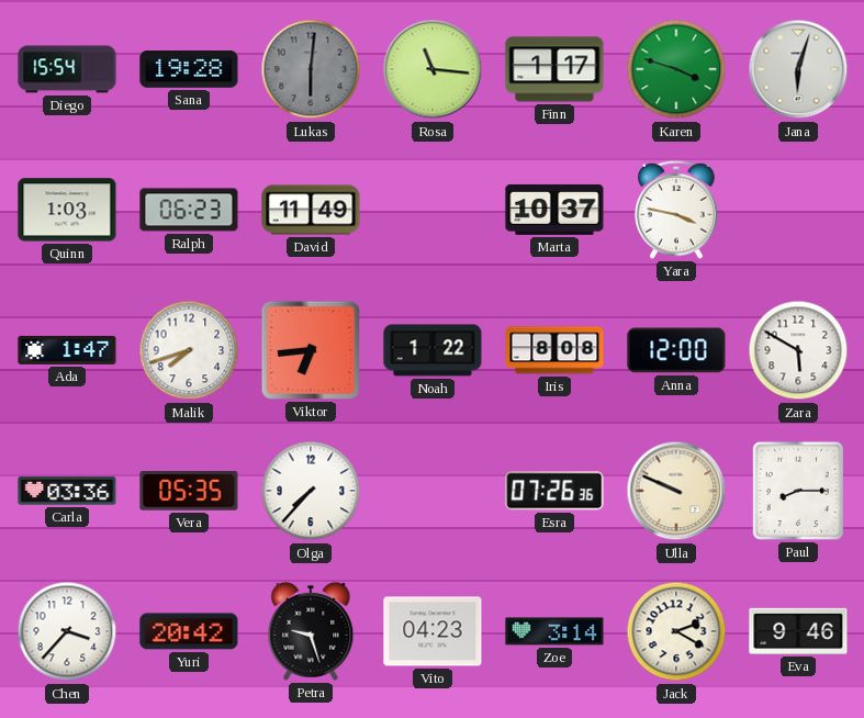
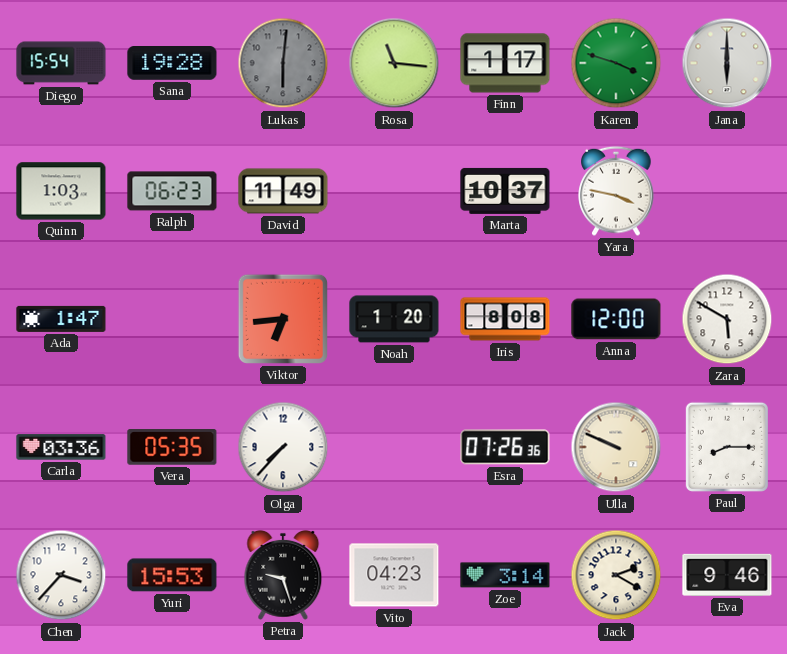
Jana: 6:03 -> 6:00
Malik: 7:42 -> none
Noah: 1:22 -> 1:20
Yuri: 20:42 -> 15:53
